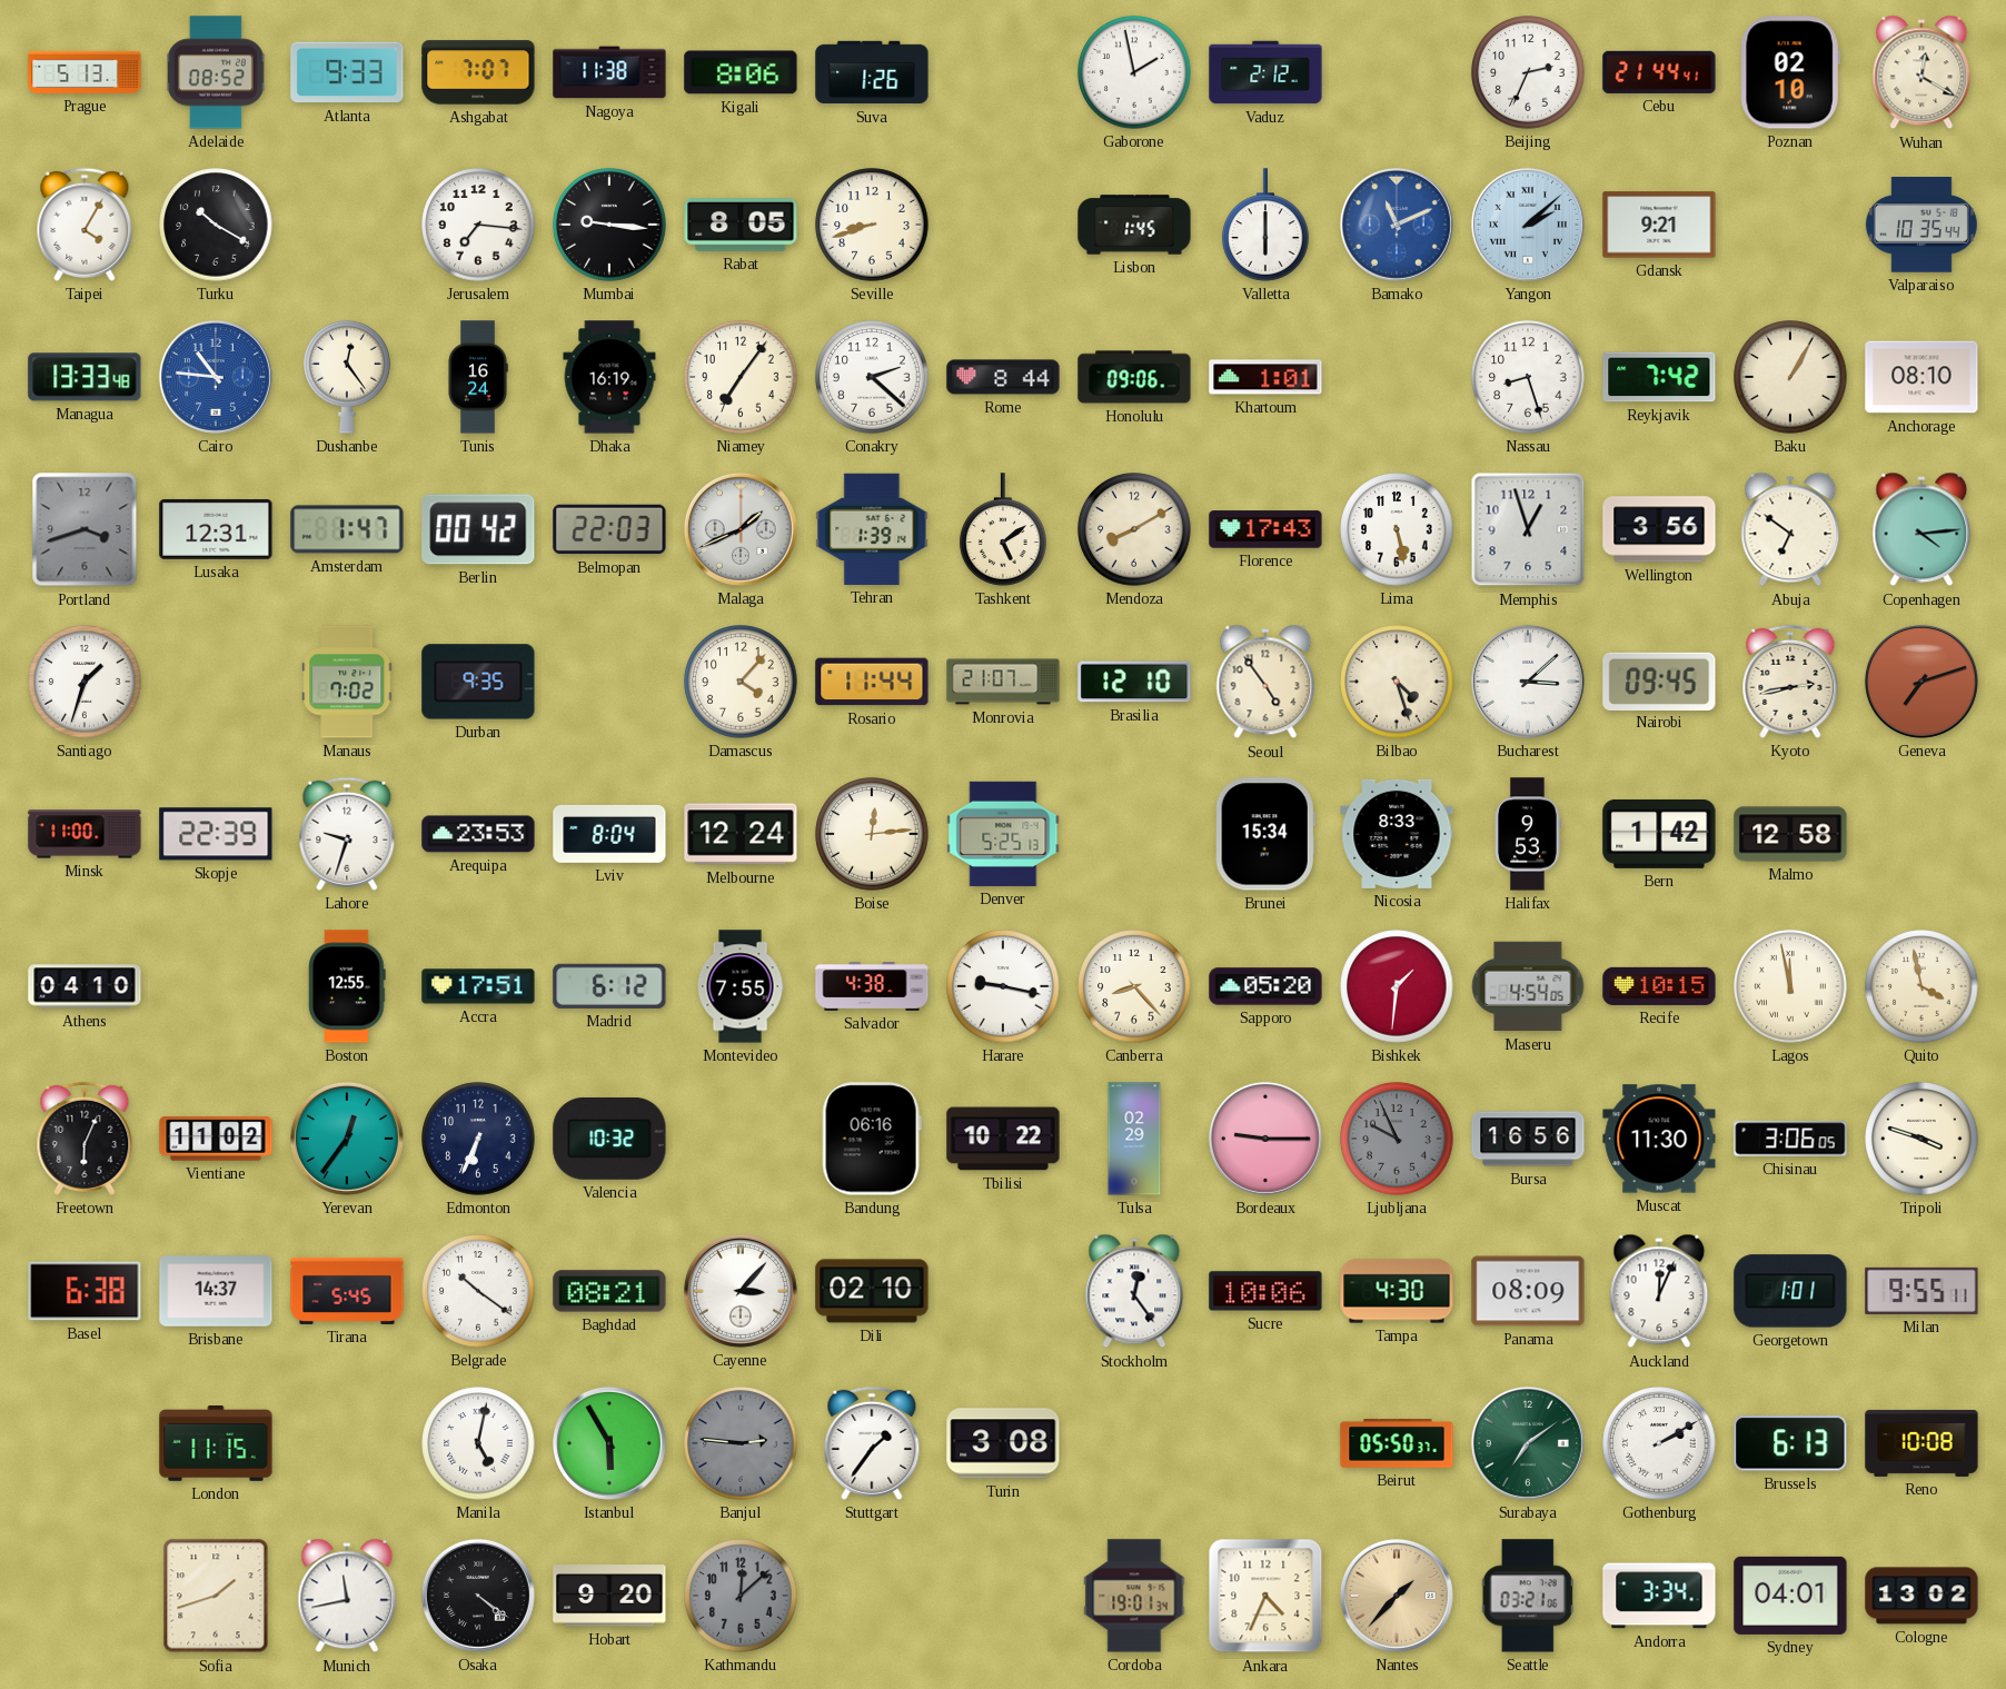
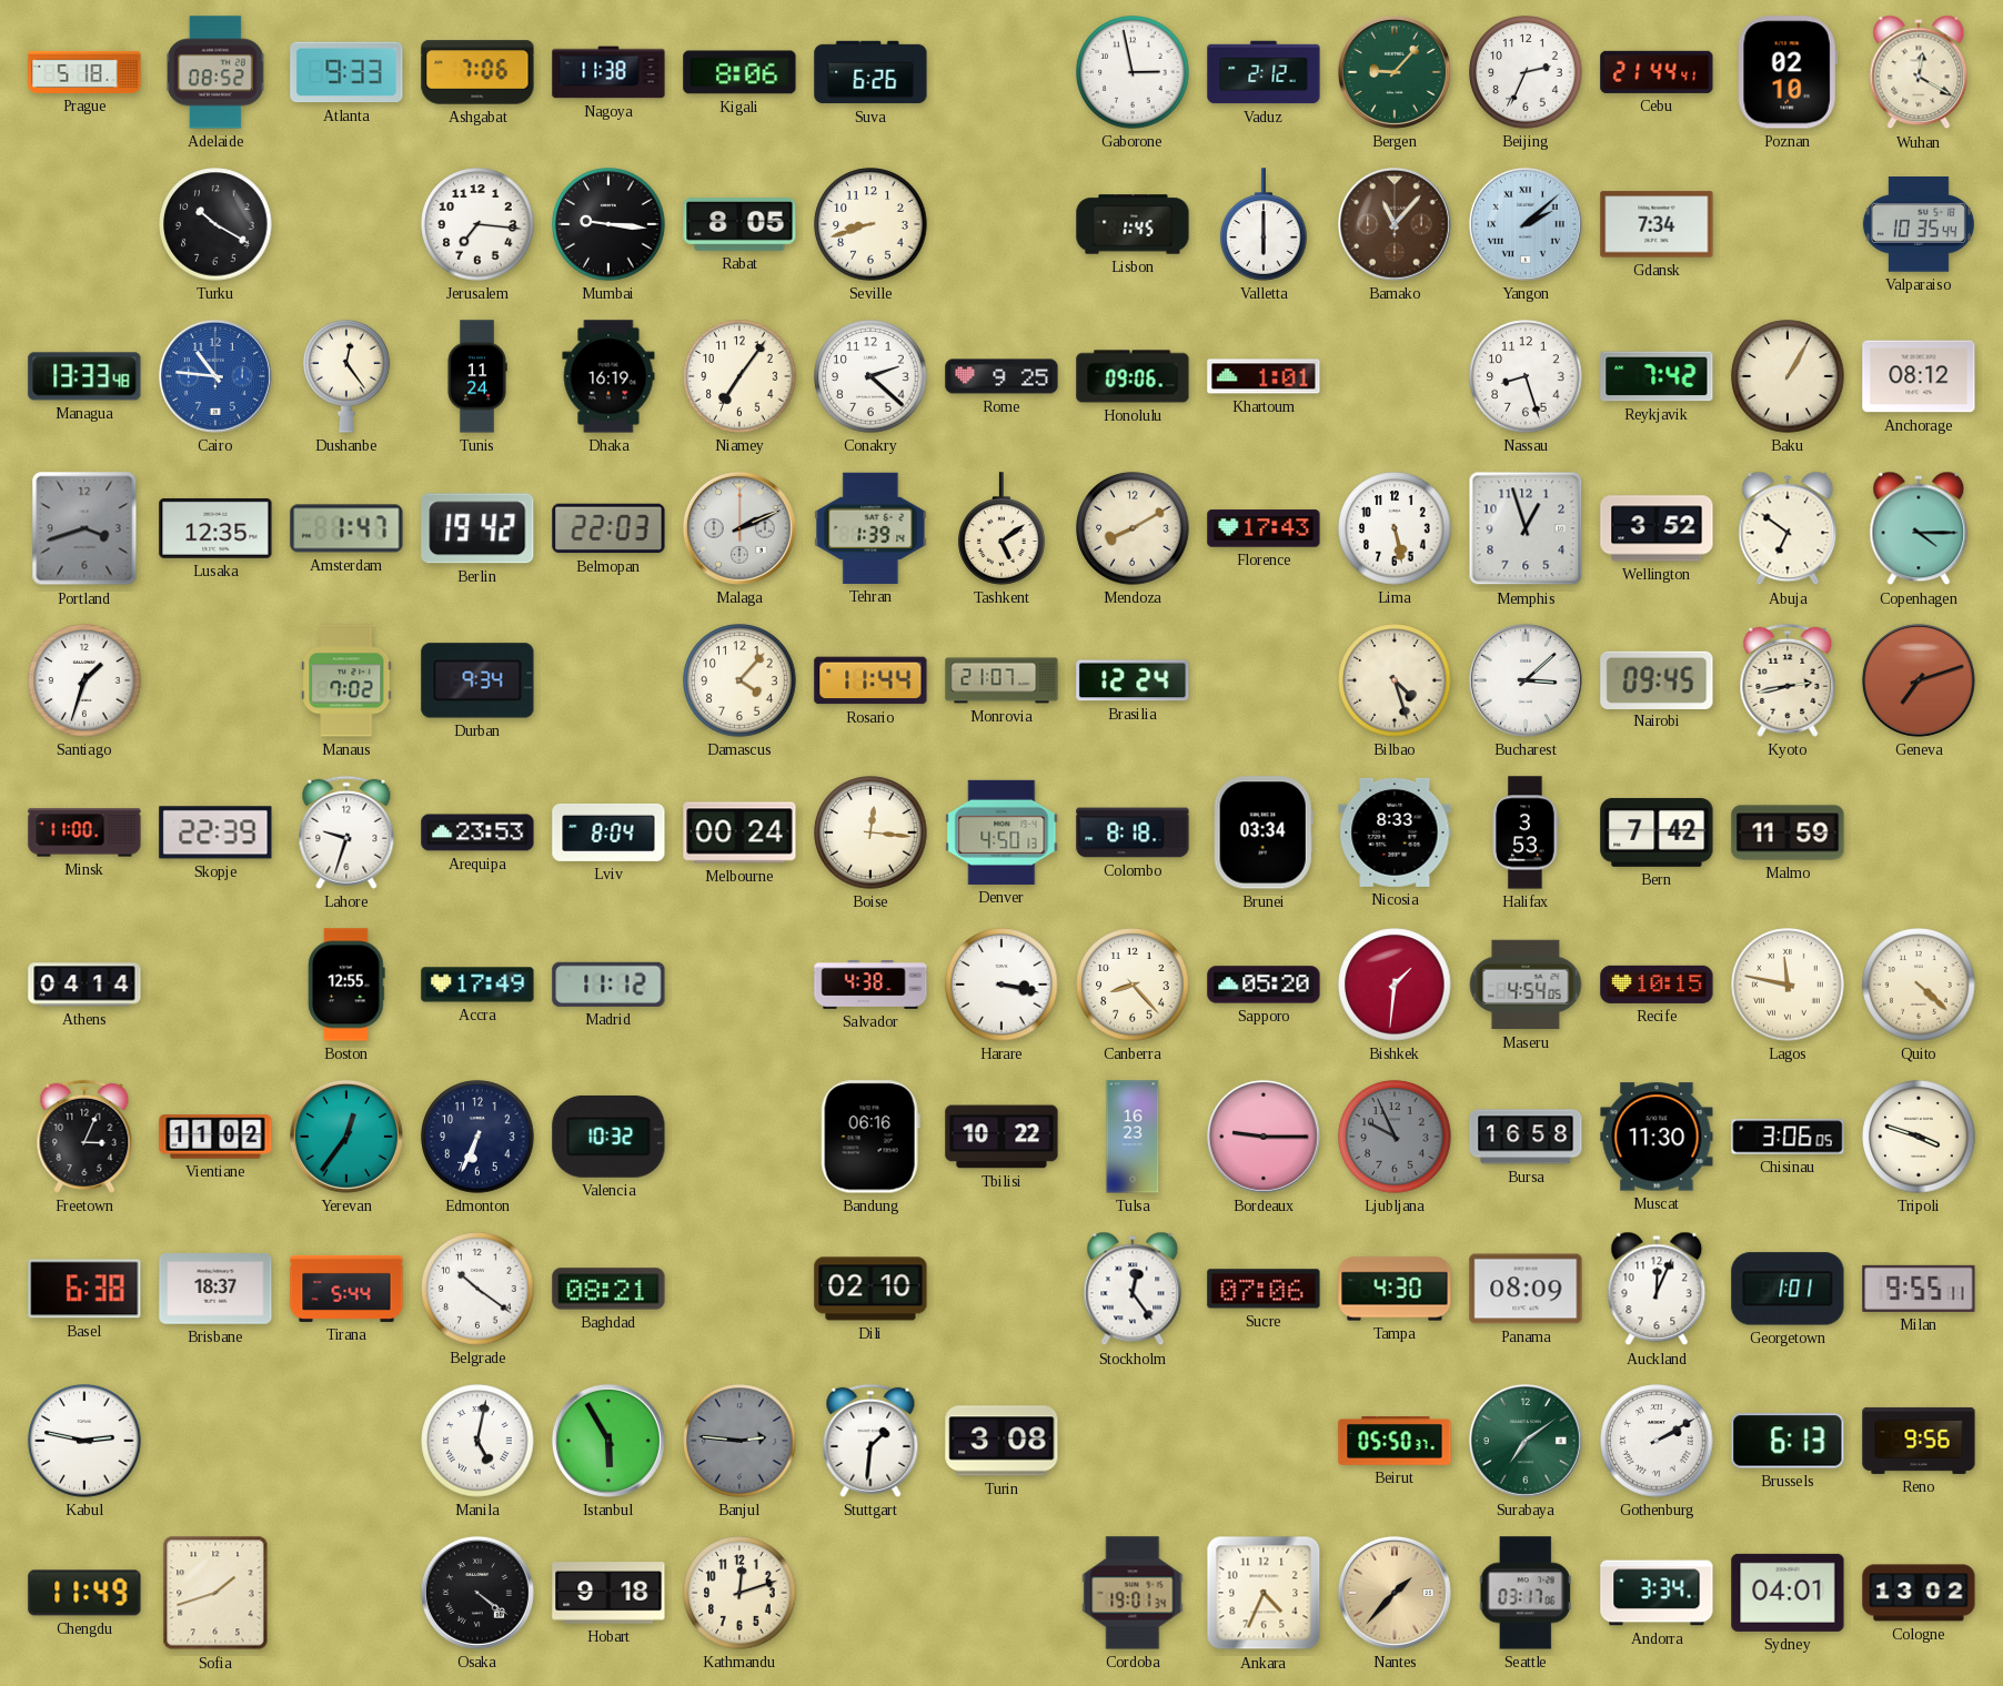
Prague: 5:13 -> 5:18
Ashgabat: 7:07 -> 7:06
Suva: 1:26 -> 6:26
Gaborone: 1:58 -> 2:58
Bergen: none -> 9:07
Taipei: 4:05 -> none
Bamako: 11:11 -> 11:07
Bamako dial: blue -> brown
Gdansk: 9:21 -> 7:34
Tunis: 16:24 -> 11:24
Rome: 8:44 -> 9:25
Anchorage: 08:10 -> 08:12
Lusaka: 12:31 -> 12:35
Berlin: 00:42 -> 19:42
Malaga: 1:41 -> 2:11
Wellington: 3:56 -> 3:52
Copenhagen: 4:14 -> 4:15
Durban: 9:35 -> 9:34
Brasilia: 12:10 -> 12:24
Seoul: 4:54 -> none
Melbourne: 12:24 -> 00:24
Boise: 12:14 -> 12:16
Denver: 5:25 -> 4:50
Colombo: none -> 8:18
Brunei: 15:34 -> 03:34
Halifax: 9:53 -> 3:53
Bern: 1:42 -> 7:42
Malmo: 12:58 -> 11:59
Athens: 04:10 -> 04:14
Accra: 17:51 -> 17:49
Madrid: 6:12 -> 11:12
Montevideo: 7:55 -> none
Harare: 9:17 -> 3:17
Lagos: 11:58 -> 11:47
Quito: 3:58 -> 4:22
Freetown: 6:04 -> 3:04
Tulsa: 02:29 -> 16:23
Bursa: 16:56 -> 16:58
Brisbane: 14:37 -> 18:37
Tirana: 5:45 -> 5:44
Cayenne: 3:07 -> none
Sucre: 10:06 -> 07:06
Kabul: none -> 2:47
London: 11:15 -> none
Stuttgart: 1:36 -> 1:31
Reno: 10:08 -> 9:56
Chengdu: none -> 11:49
Munich: 11:43 -> none
Hobart: 9:20 -> 9:18
Kathmandu: 12:08 -> 12:12
Kathmandu dial: grey -> cream
Seattle: 03:21 -> 03:17
